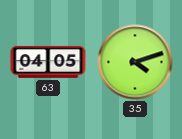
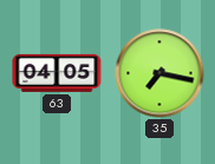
35: 4:12 -> 7:17
